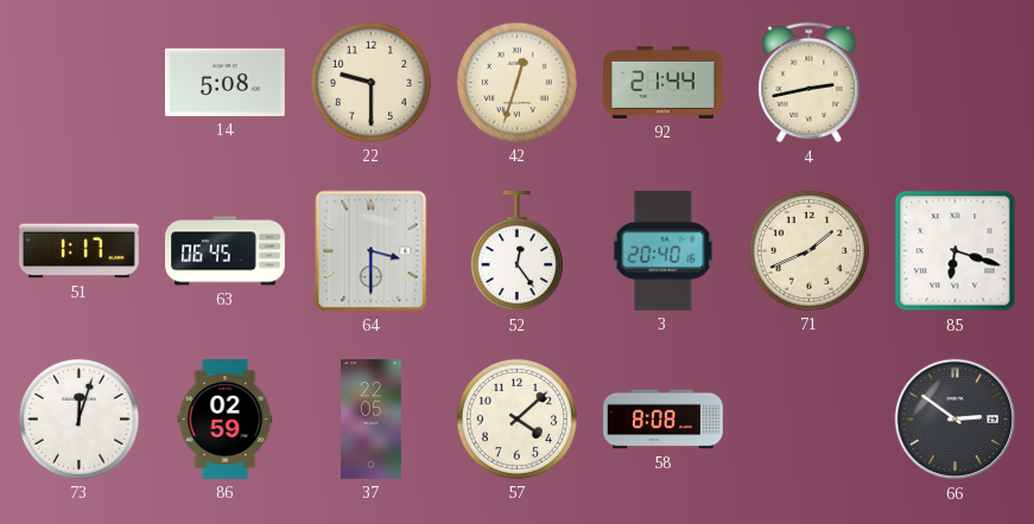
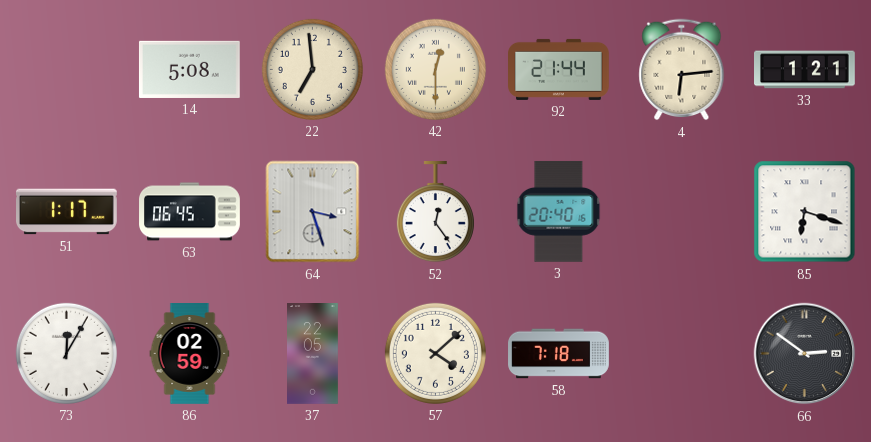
22: 9:30 -> 6:59
42: 12:33 -> 12:30
4: 2:43 -> 6:14
33: none -> 1:21
64: 3:30 -> 3:27
71: 1:41 -> none
73: 12:03 -> 12:05
58: 8:08 -> 7:18
